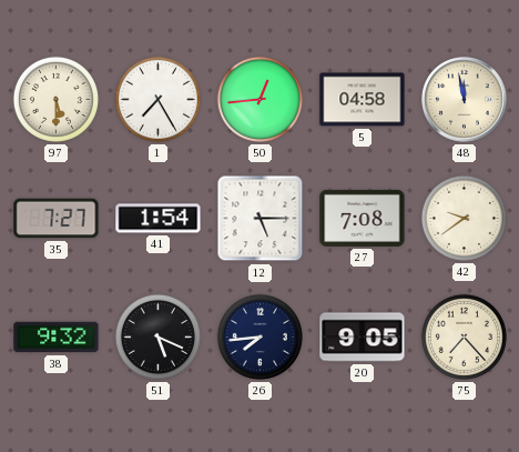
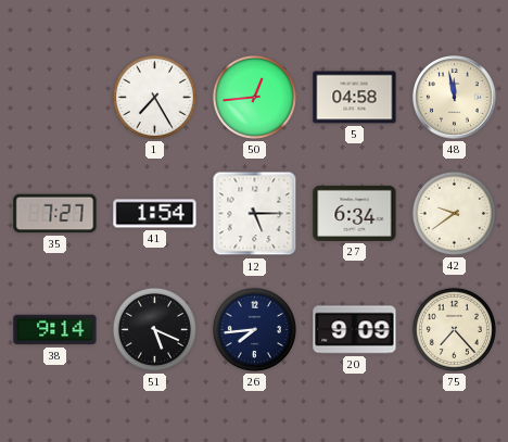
97: 5:30 -> none
27: 7:08 -> 6:34
38: 9:32 -> 9:14
20: 9:05 -> 9:09
